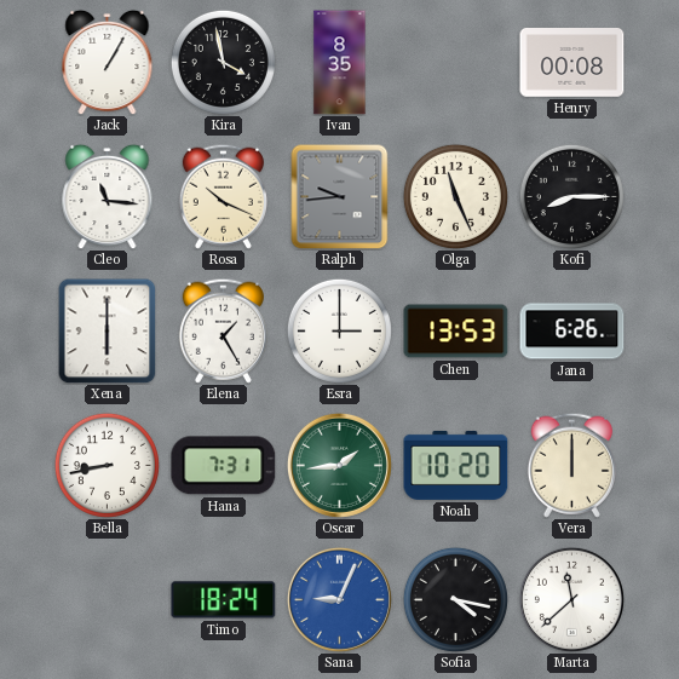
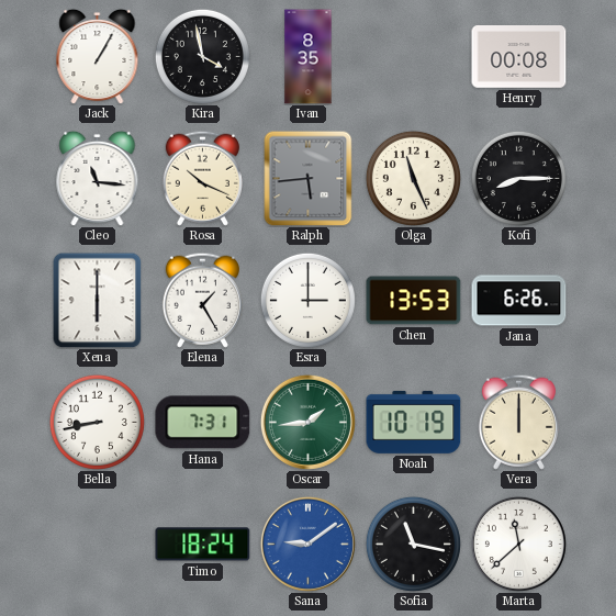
Ralph: 9:44 -> 5:44
Noah: 10:20 -> 10:19
Sana: 9:04 -> 9:09
Sofia: 4:17 -> 11:17
